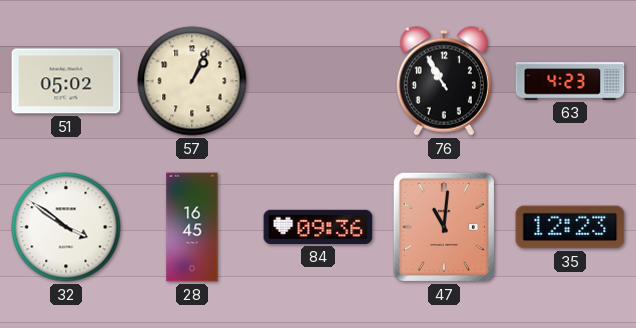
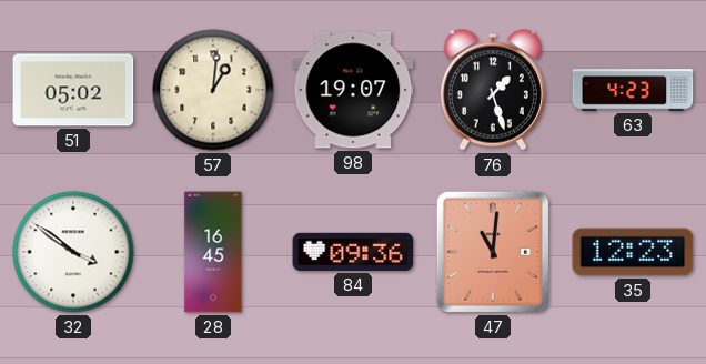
57: 1:04 -> 1:01
98: none -> 19:07
76: 10:55 -> 1:27
